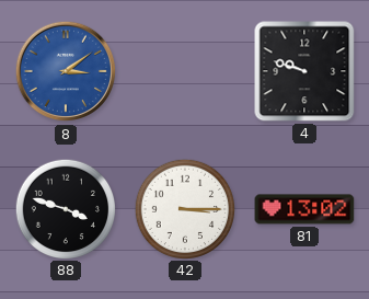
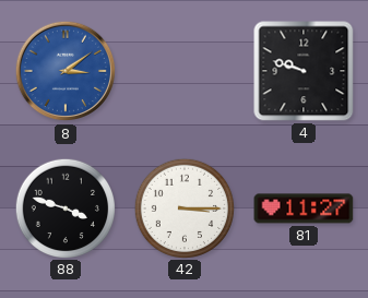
81: 13:02 -> 11:27
